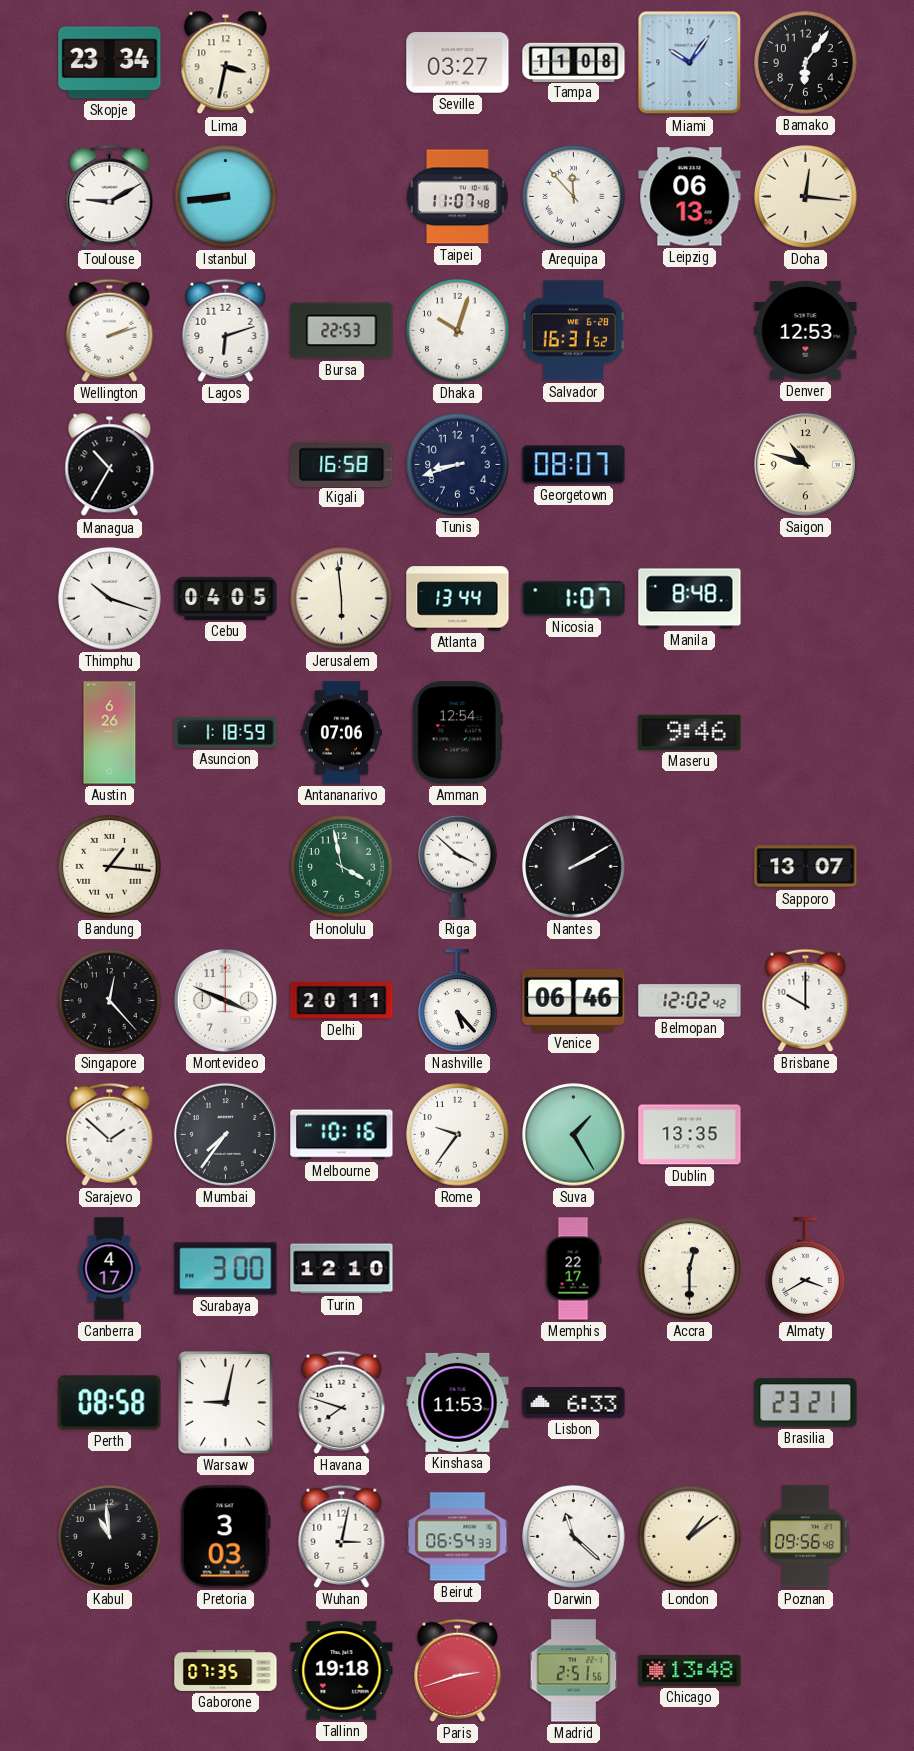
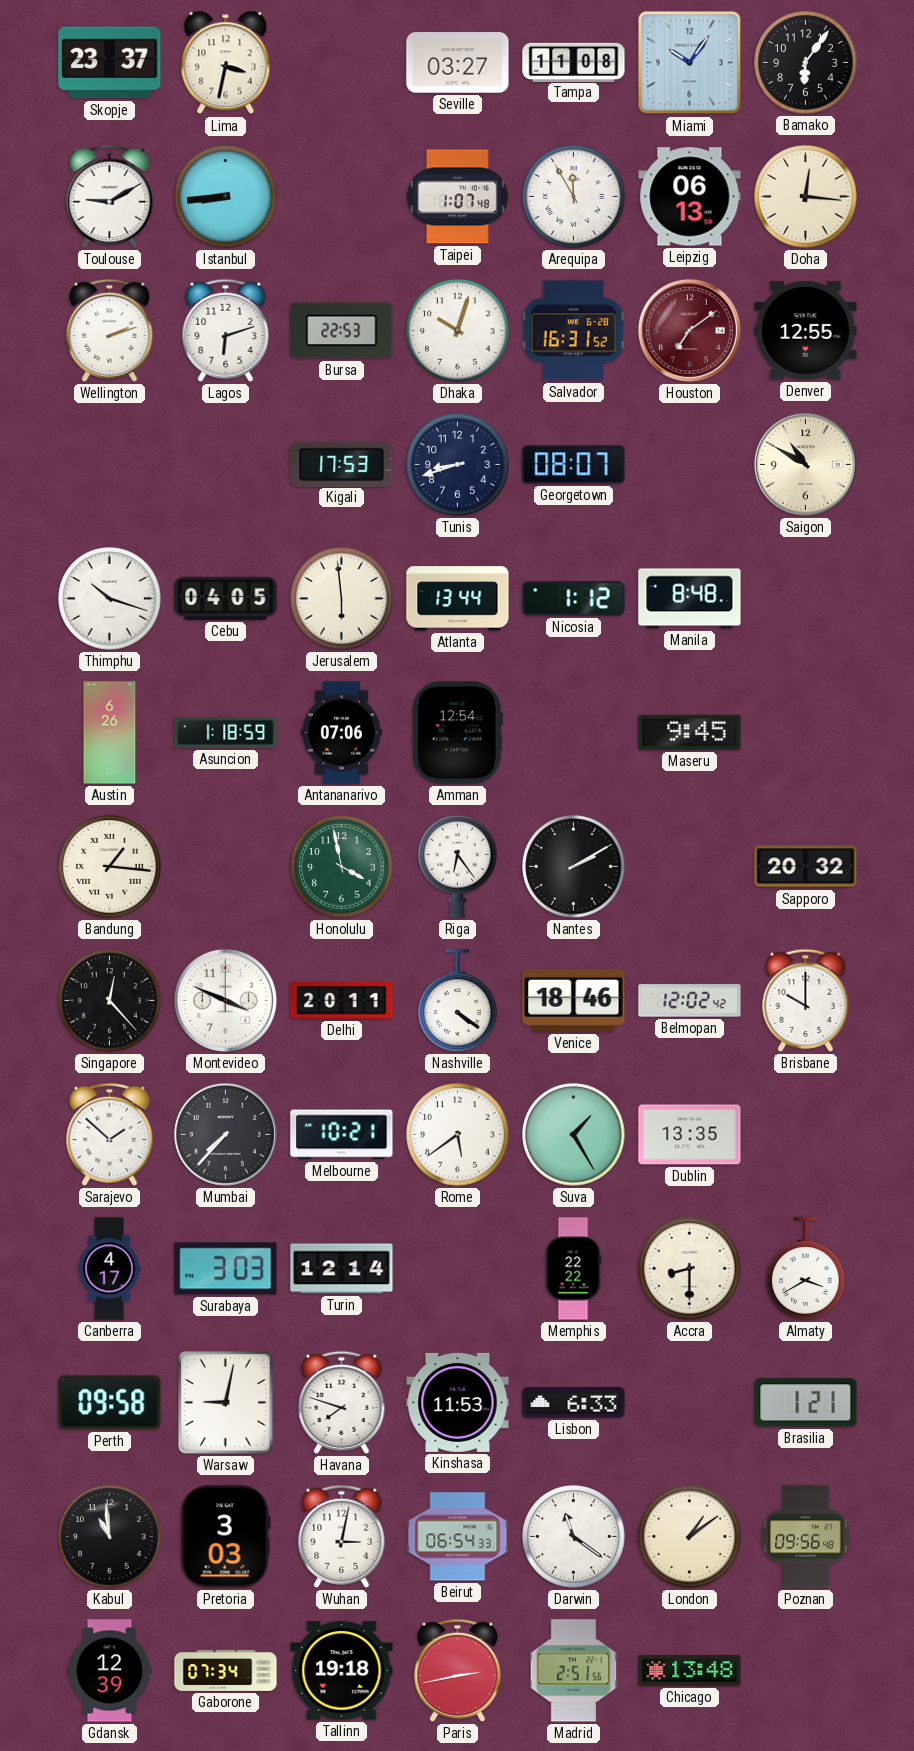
Skopje: 23:34 -> 23:37
Taipei: 11:07 -> 1:07
Arequipa: 11:53 -> 11:55
Houston: none -> 7:09
Denver: 12:53 -> 12:55
Managua: 10:35 -> none
Kigali: 16:58 -> 17:53
Saigon: 10:48 -> 10:50
Nicosia: 1:07 -> 1:12
Maseru: 9:46 -> 9:45
Riga: 3:52 -> 6:24
Sapporo: 13:07 -> 20:32
Nashville: 5:23 -> 4:21
Venice: 06:46 -> 18:46
Mumbai: 7:36 -> 7:37
Melbourne: 10:16 -> 10:21
Rome: 9:36 -> 5:39
Surabaya: 3:00 -> 3:03
Turin: 12:10 -> 12:14
Memphis: 22:17 -> 22:22
Accra: 12:30 -> 8:30
Perth: 08:58 -> 09:58
Brasilia: 23:21 -> 1:21
Darwin: 11:22 -> 11:21
Gdansk: none -> 12:39
Gaborone: 07:35 -> 07:34
Paris: 2:42 -> 2:43
